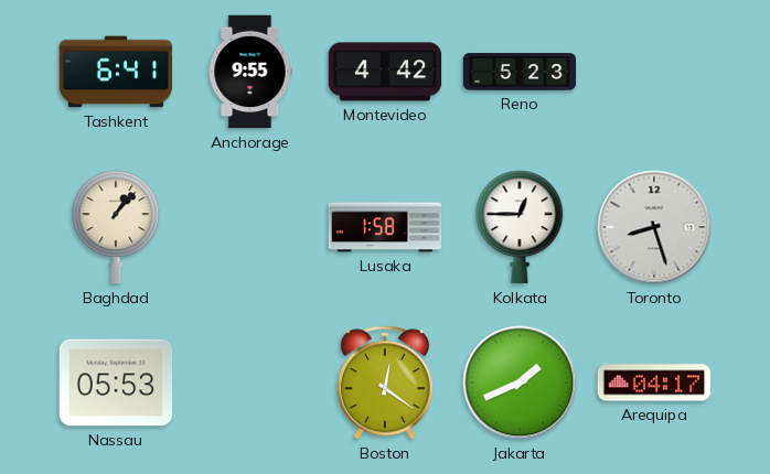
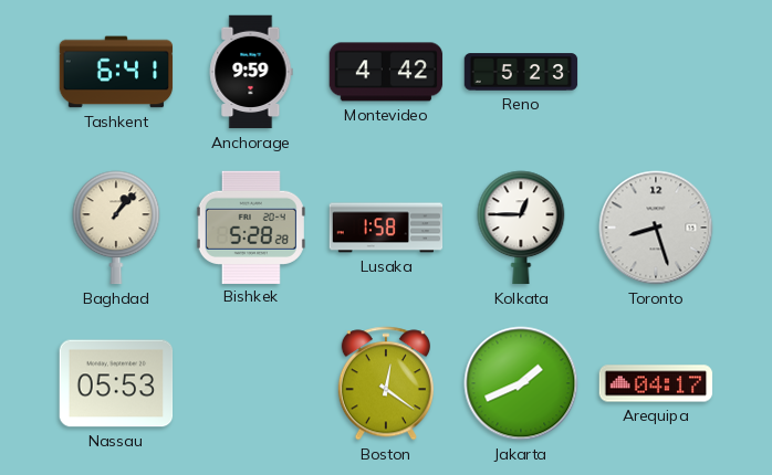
Anchorage: 9:55 -> 9:59
Bishkek: none -> 5:28
